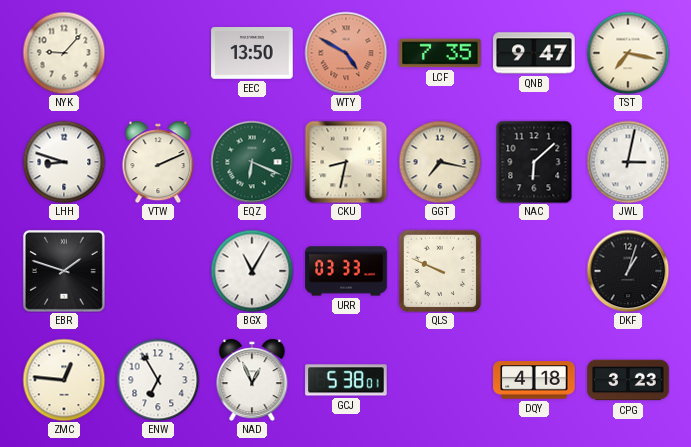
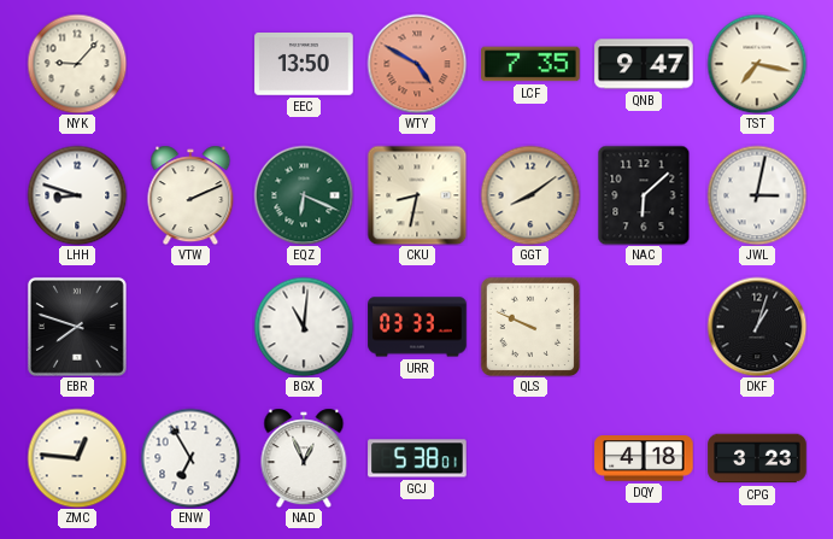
GGT: 7:17 -> 8:09
EBR: 1:48 -> 7:48
BGX: 11:05 -> 11:01
